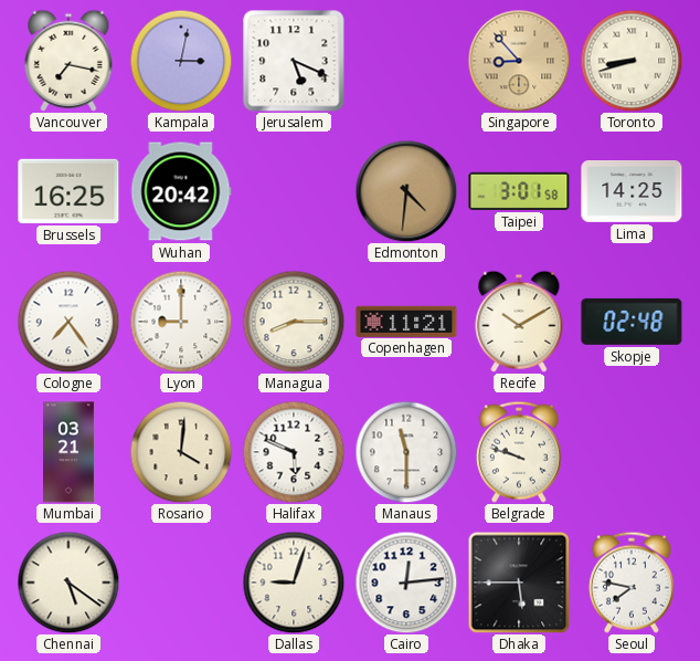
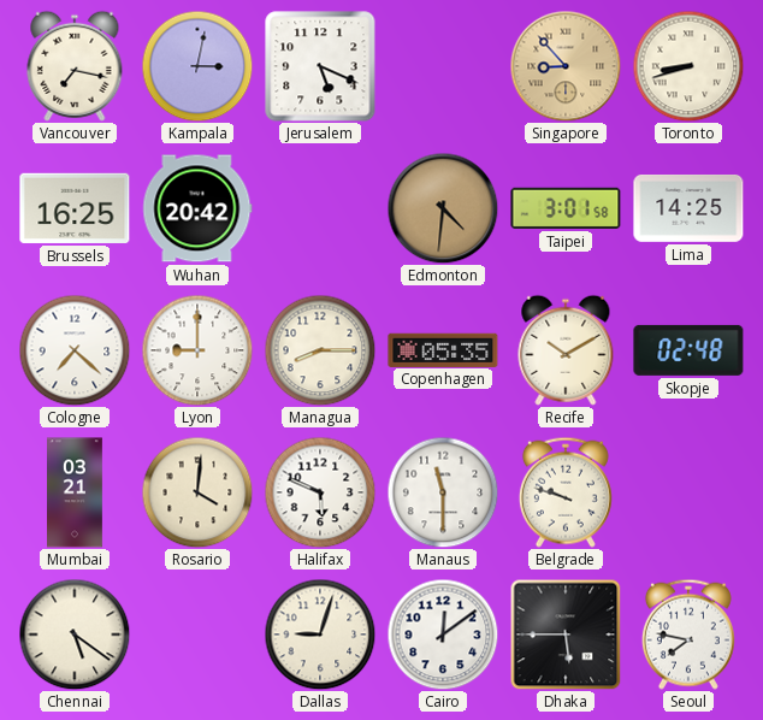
Cologne: 7:24 -> 7:22
Copenhagen: 11:21 -> 05:35
Cairo: 12:14 -> 12:09
